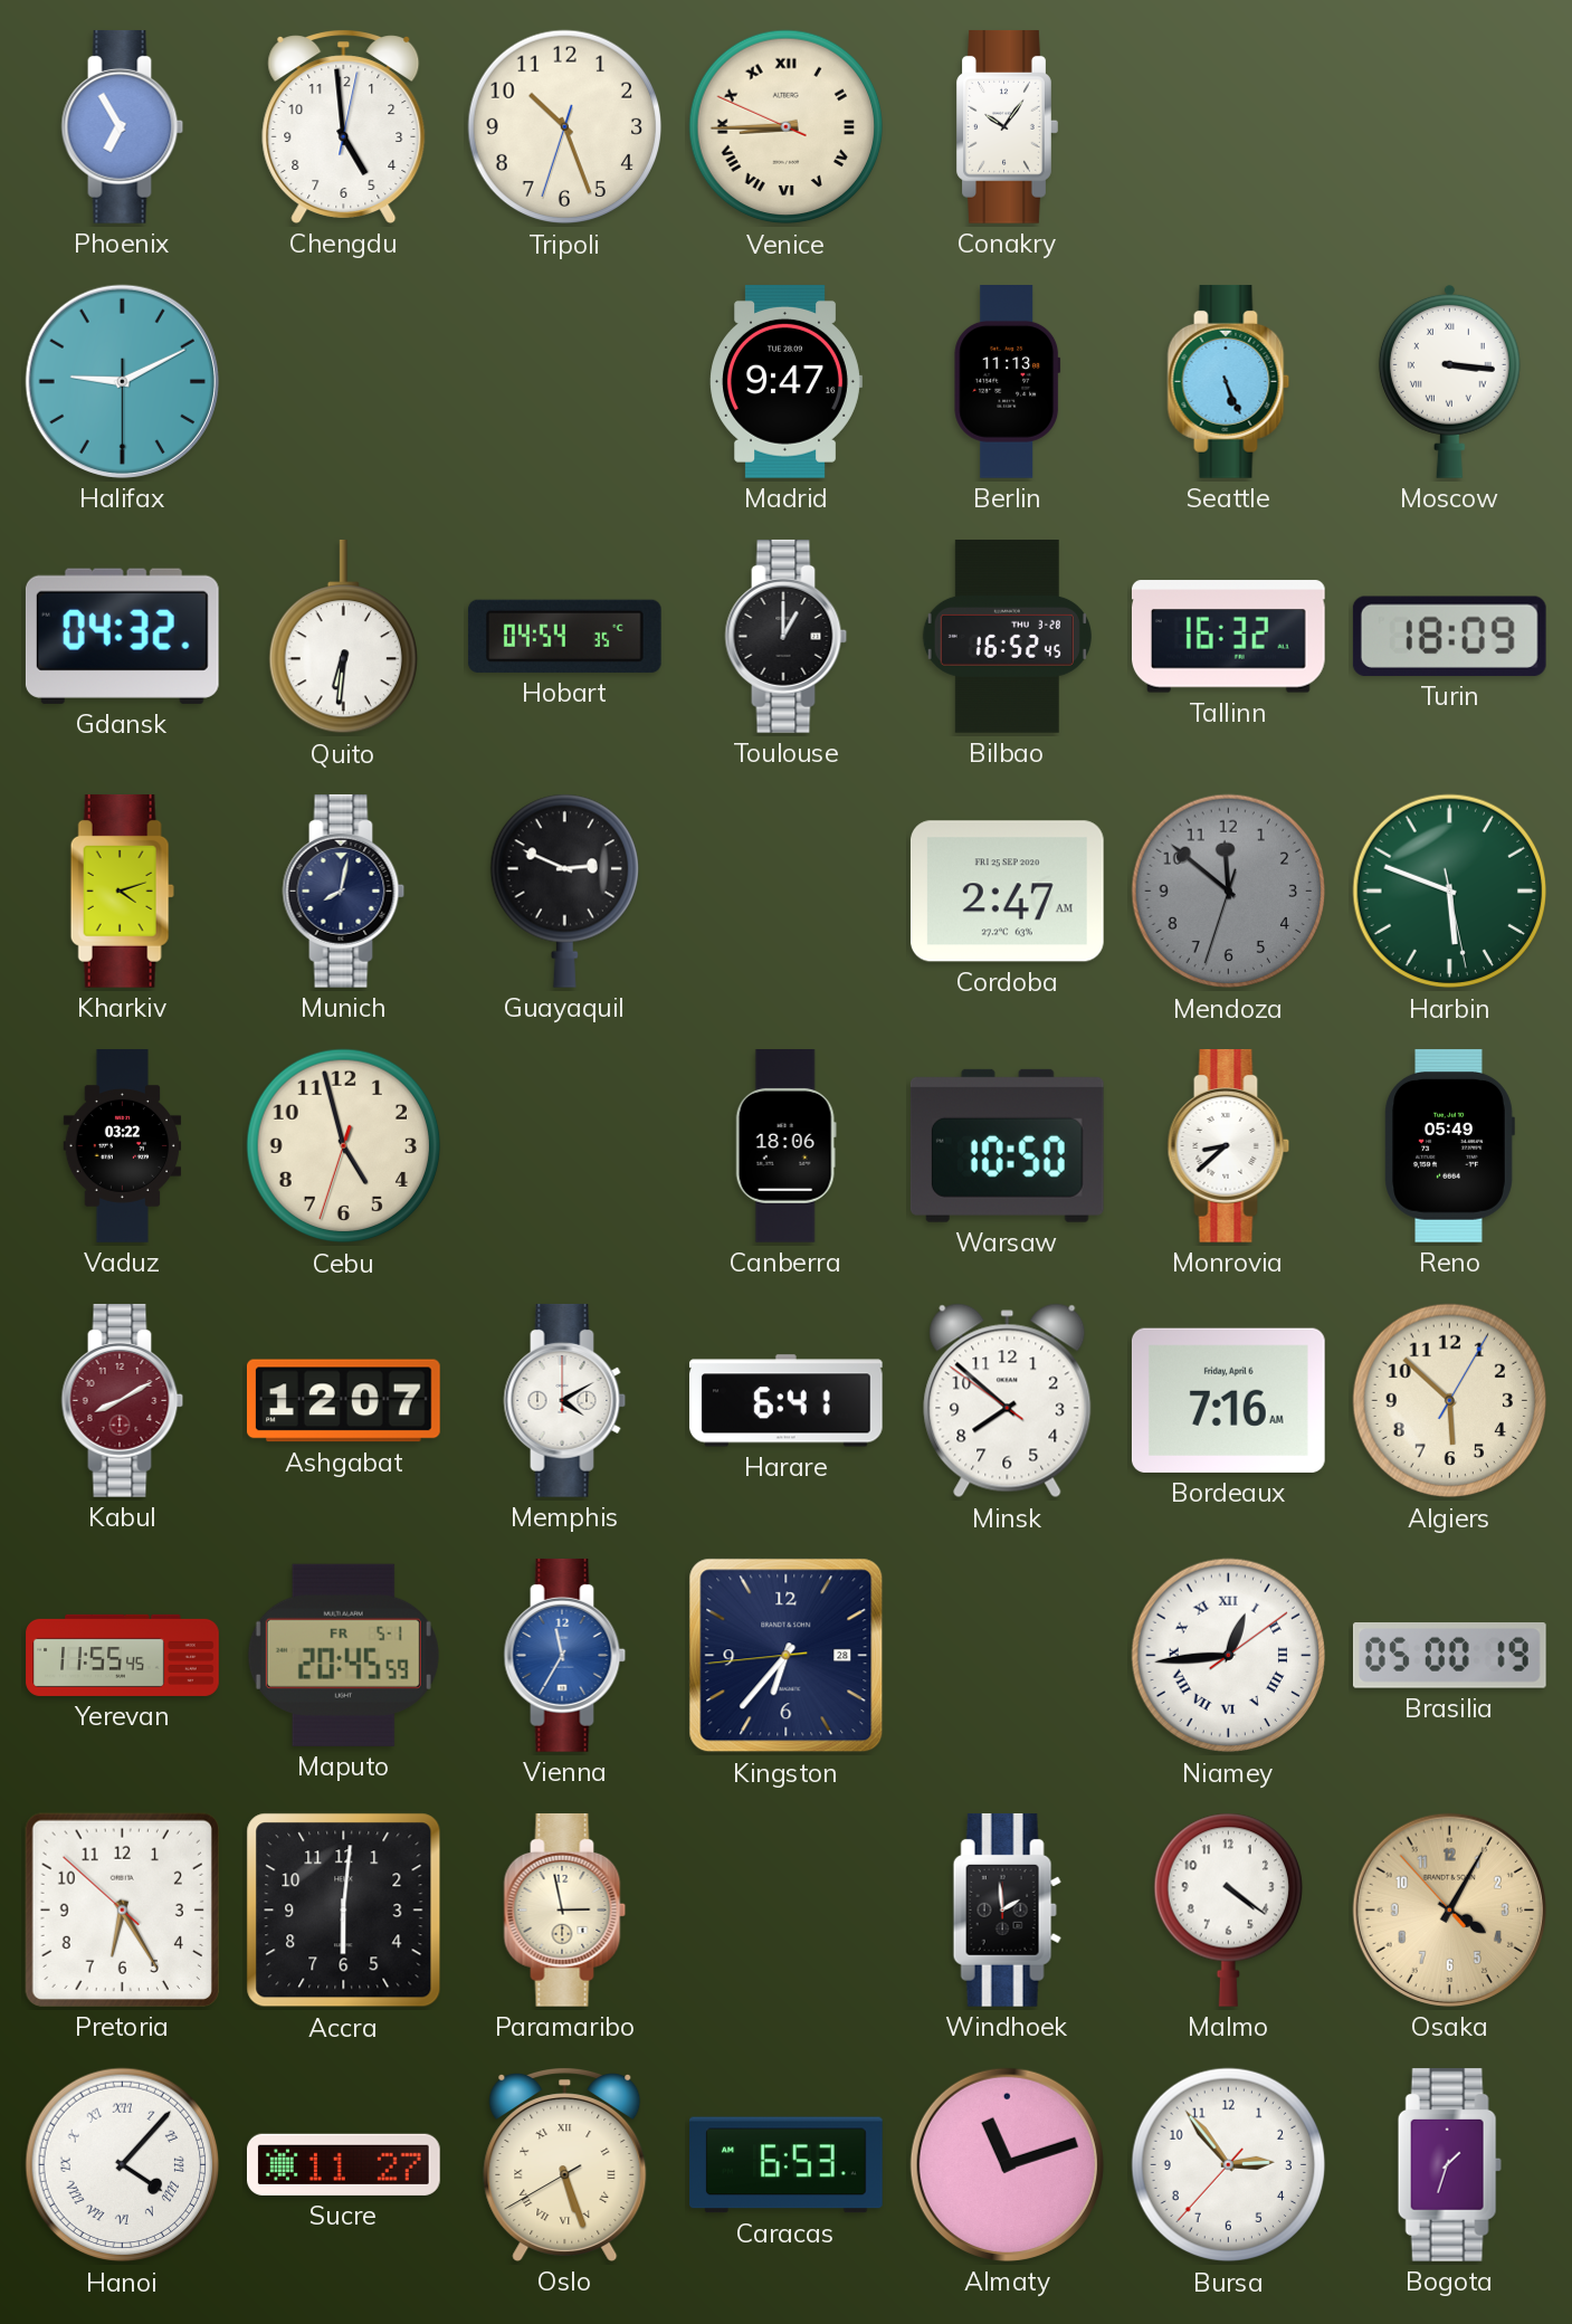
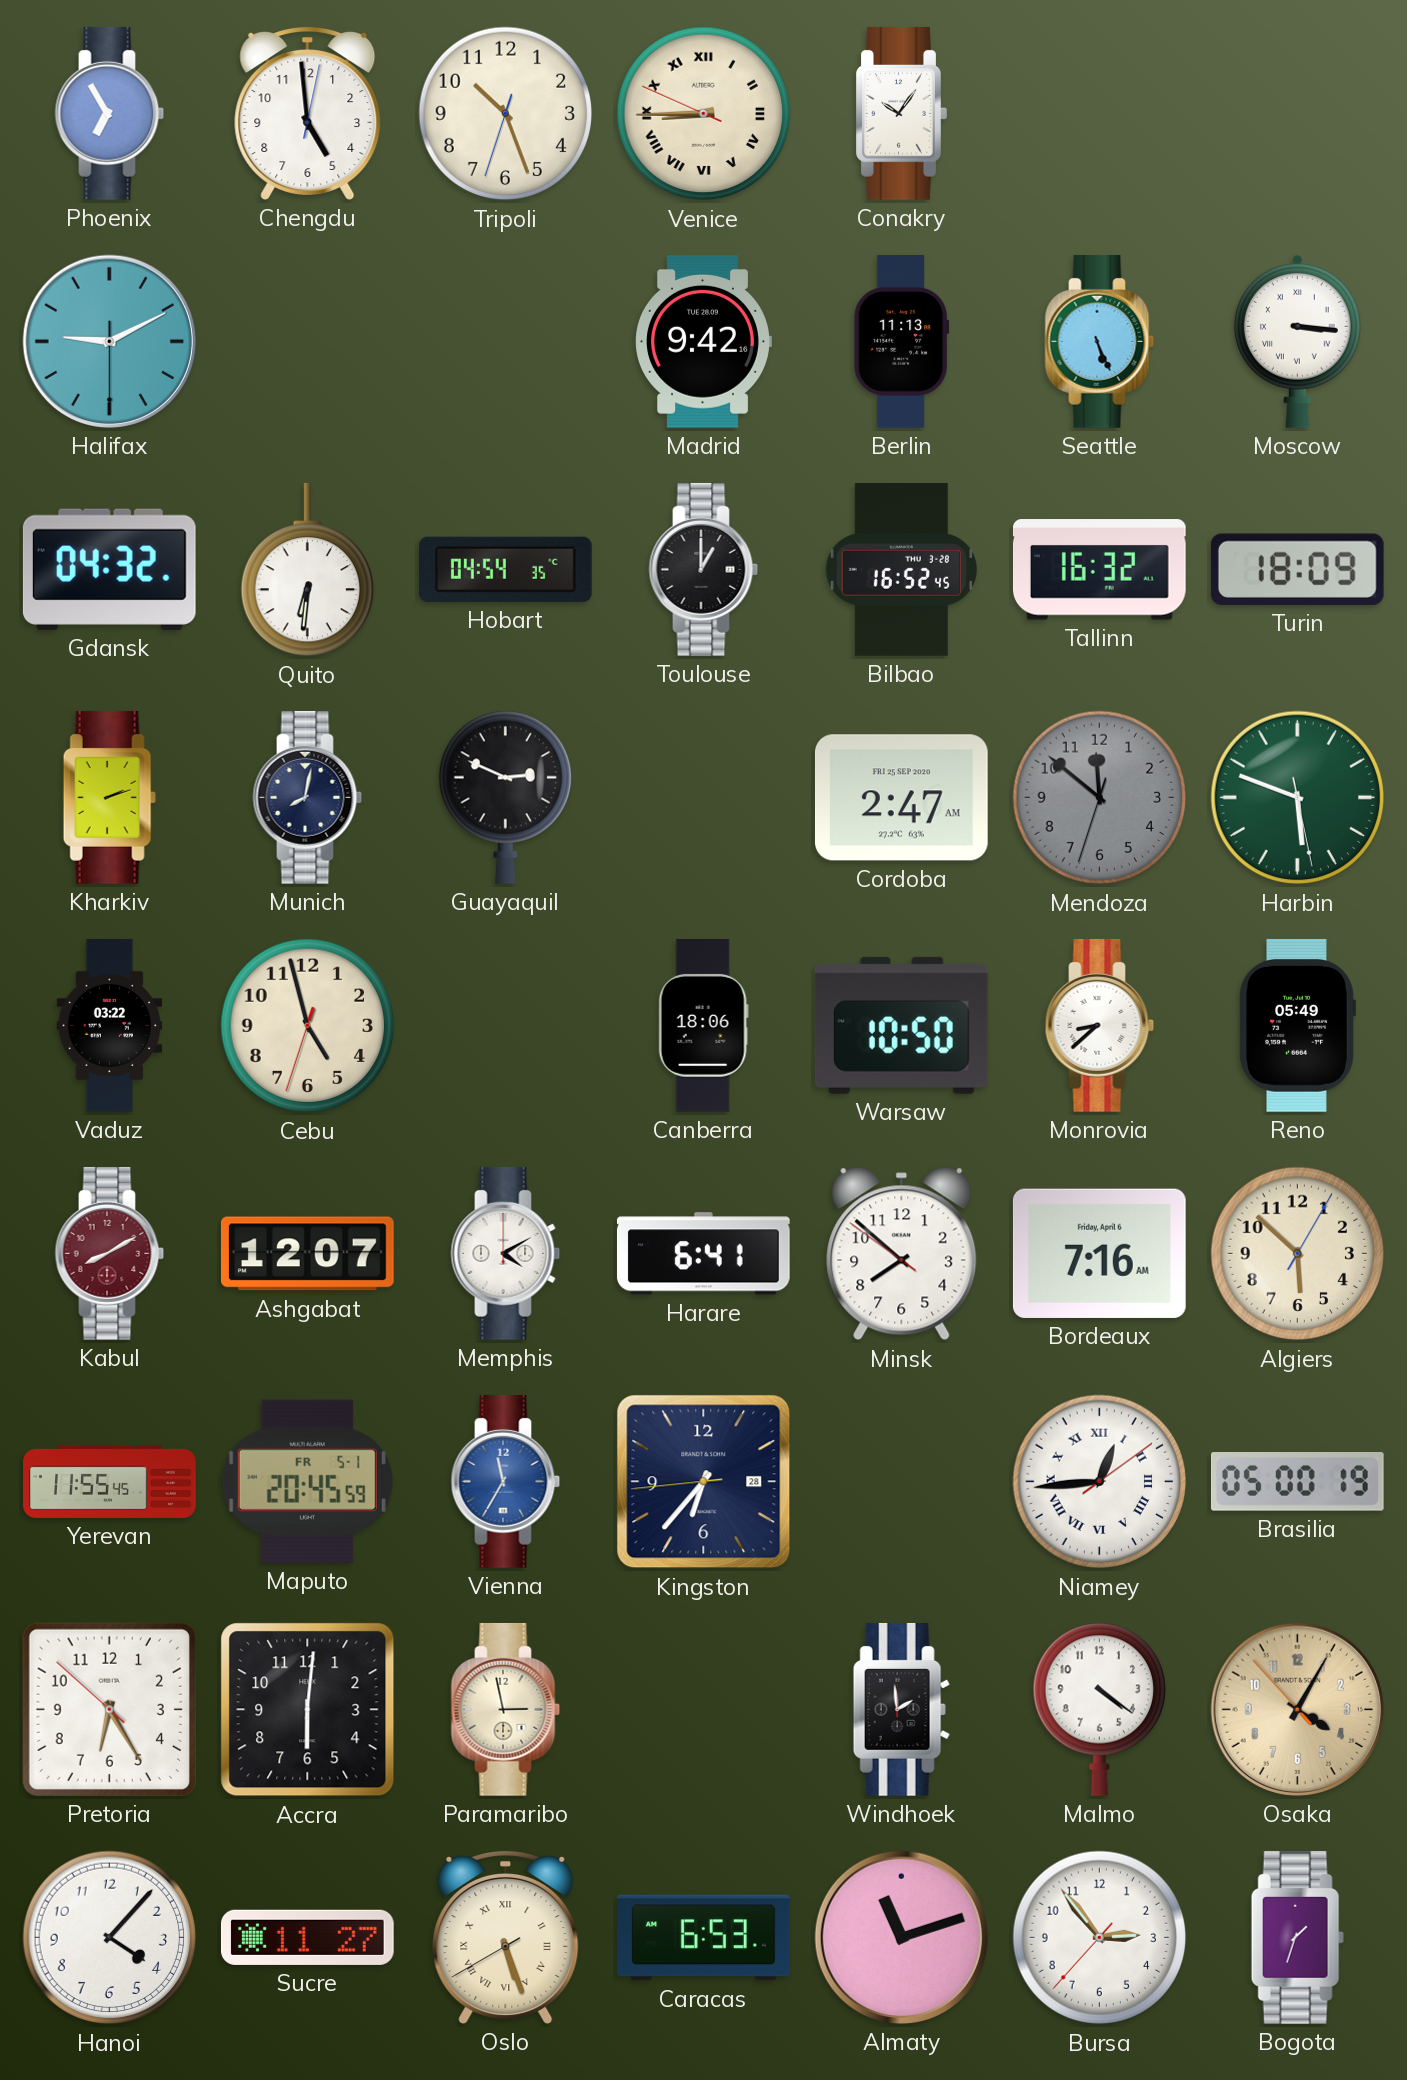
Madrid: 9:47 -> 9:42
Kharkiv: 4:12 -> 2:12
Hanoi numerals: Roman -> Arabic
